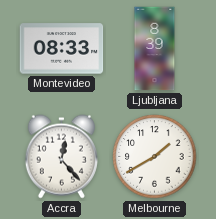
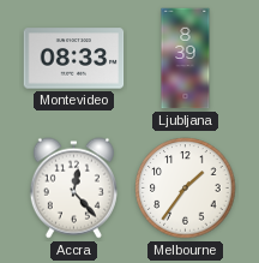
Melbourne: 1:40 -> 1:36
